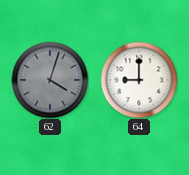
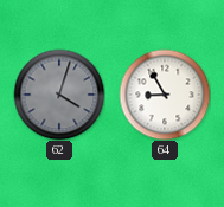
64: 9:00 -> 8:55
